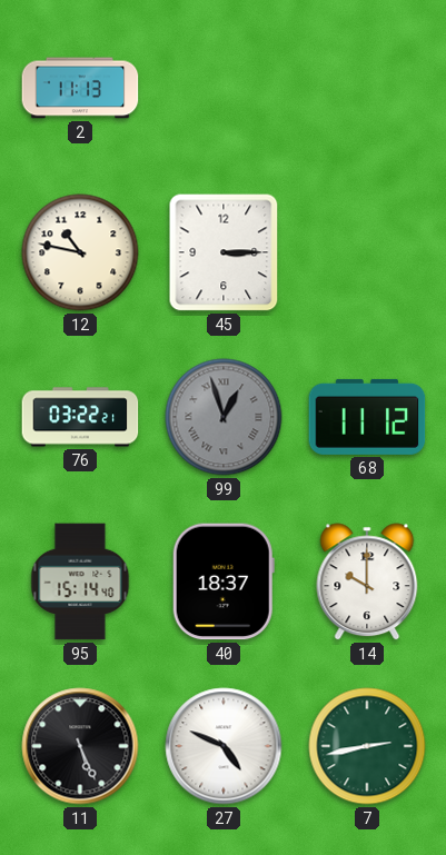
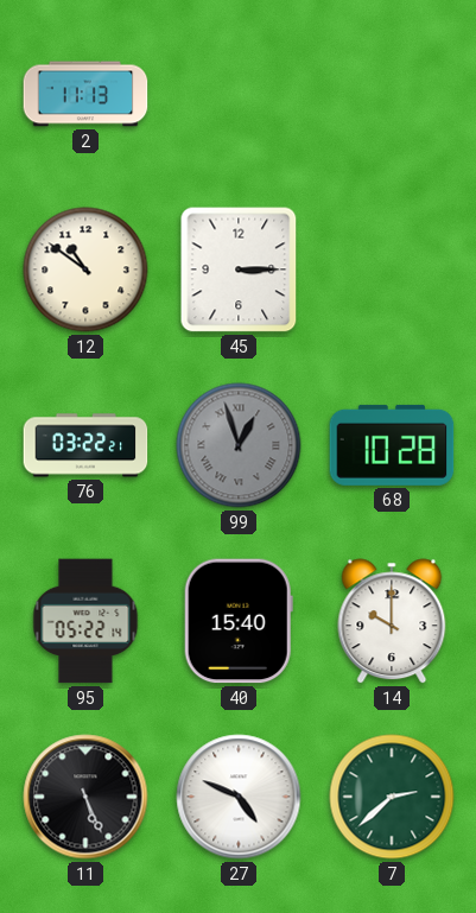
12: 10:47 -> 10:51
68: 11:12 -> 10:28
95: 15:14 -> 05:22
40: 18:37 -> 15:40
7: 2:43 -> 2:38
